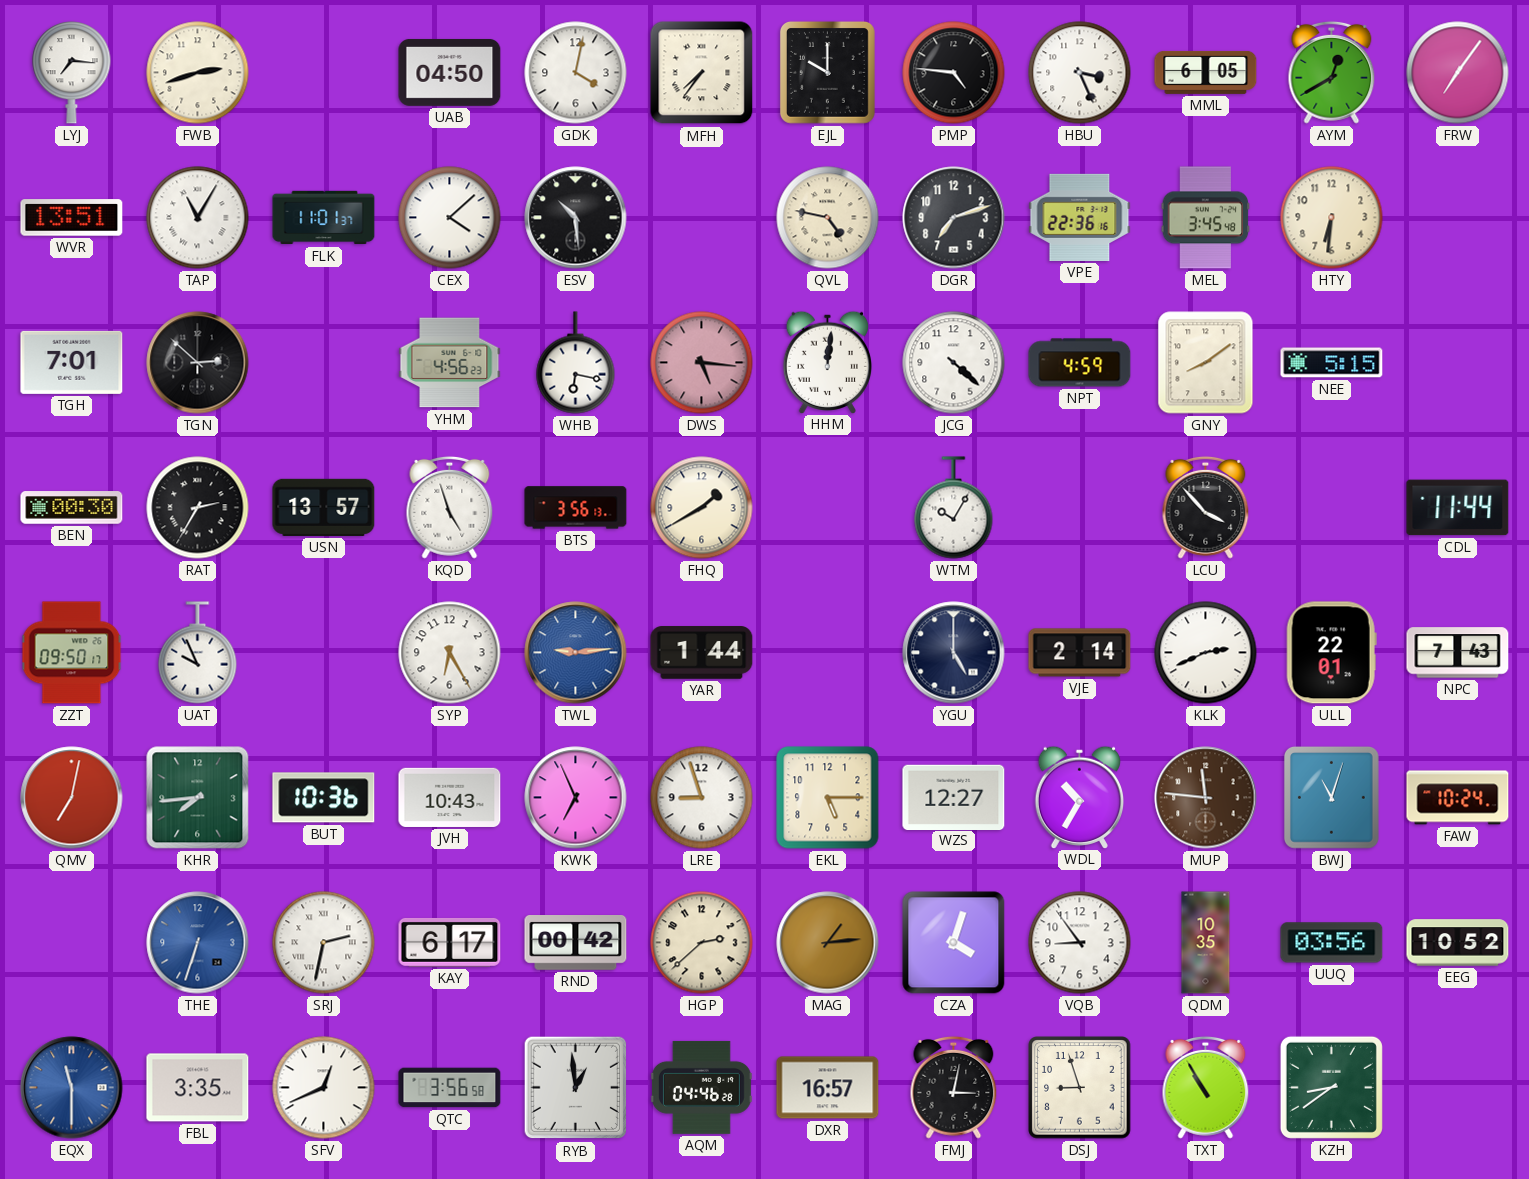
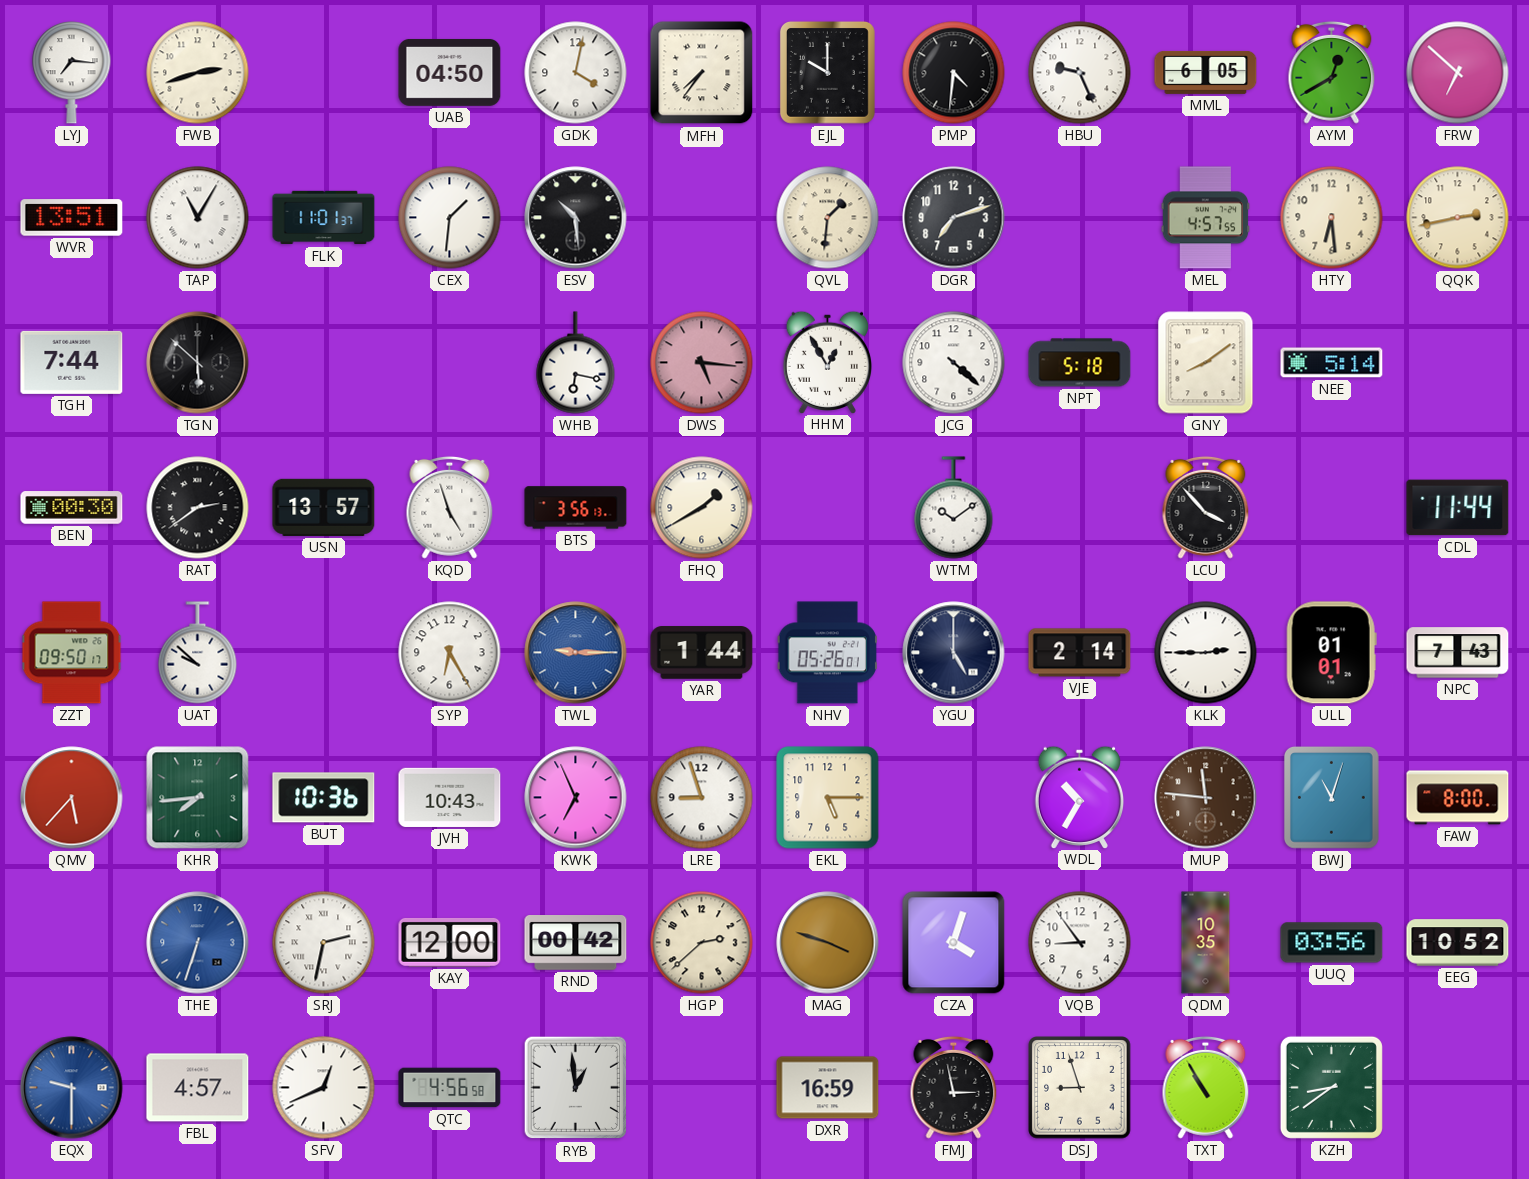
PMP: 4:46 -> 4:31
HBU: 3:26 -> 9:26
FRW: 7:06 -> 6:52
CEX: 4:08 -> 1:31
QVL: 4:47 -> 1:31
VPE: 22:36 -> none
MEL: 3:45 -> 4:57
HTY: 6:31 -> 6:29
QQK: none -> 2:43
TGH: 7:01 -> 7:44
TGN: 2:52 -> 5:52
YHM: 4:56 -> none
HHM: 12:01 -> 12:55
NPT: 4:59 -> 5:18
NEE: 5:15 -> 5:14
RAT: 2:35 -> 2:39
WTM: 10:05 -> 10:09
UAT: 9:56 -> 9:52
TWL: 9:14 -> 9:15
NHV: none -> 05:26
KLK: 2:41 -> 2:45
ULL: 22:01 -> 01:01
QMV: 7:02 -> 5:37
WZS: 12:27 -> none
FAW: 10:24 -> 8:00
KAY: 6:17 -> 12:00
MAG: 1:14 -> 3:48
EQX: 11:30 -> 9:30
FBL: 3:35 -> 4:57
QTC: 3:56 -> 4:56
AQM: 04:46 -> none
DXR: 16:57 -> 16:59
FMJ: 3:02 -> 2:58
